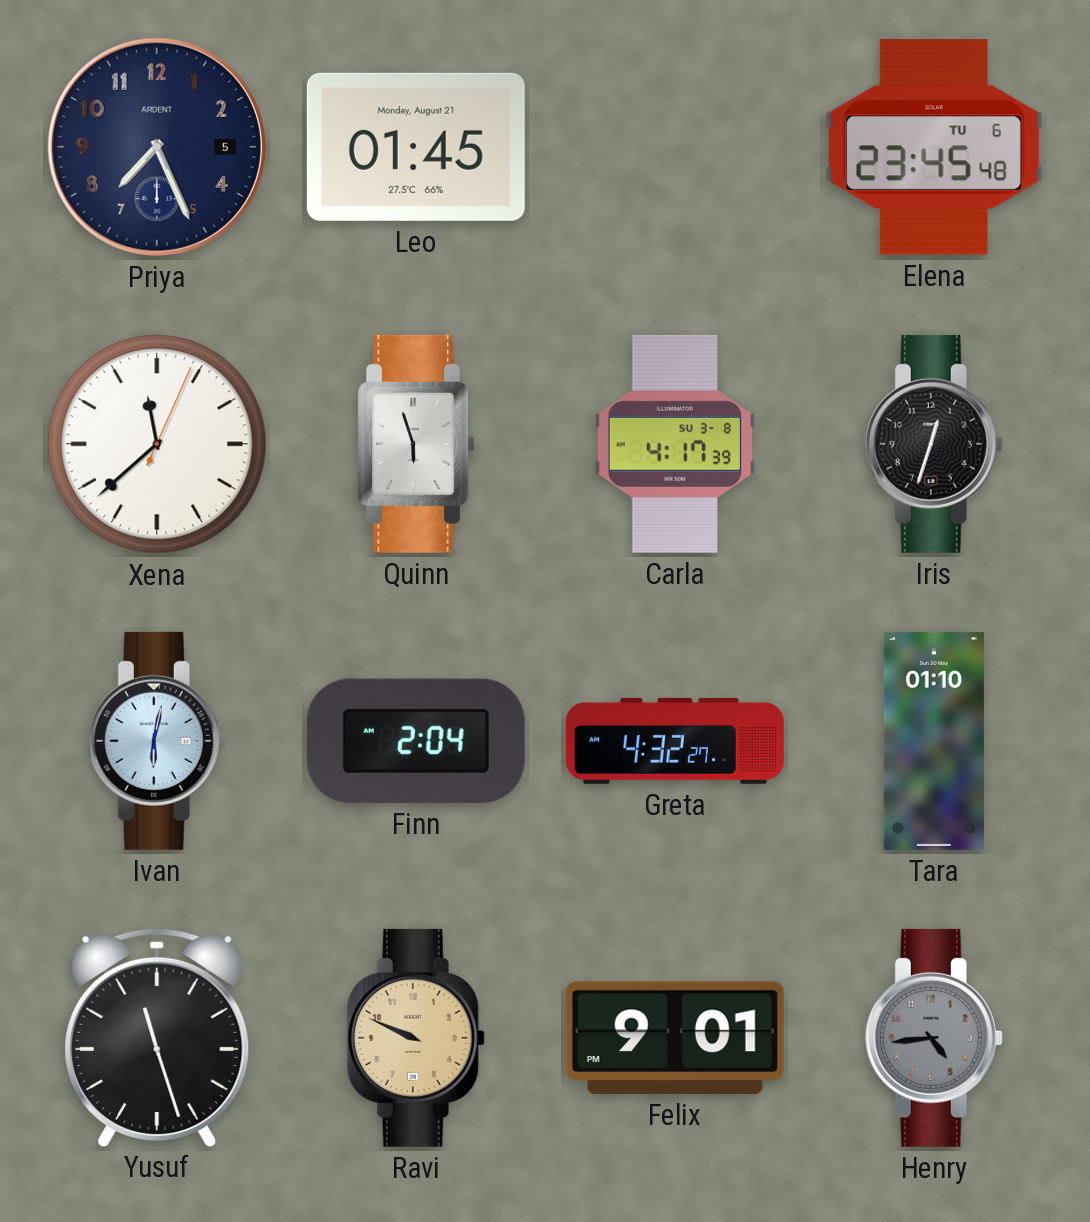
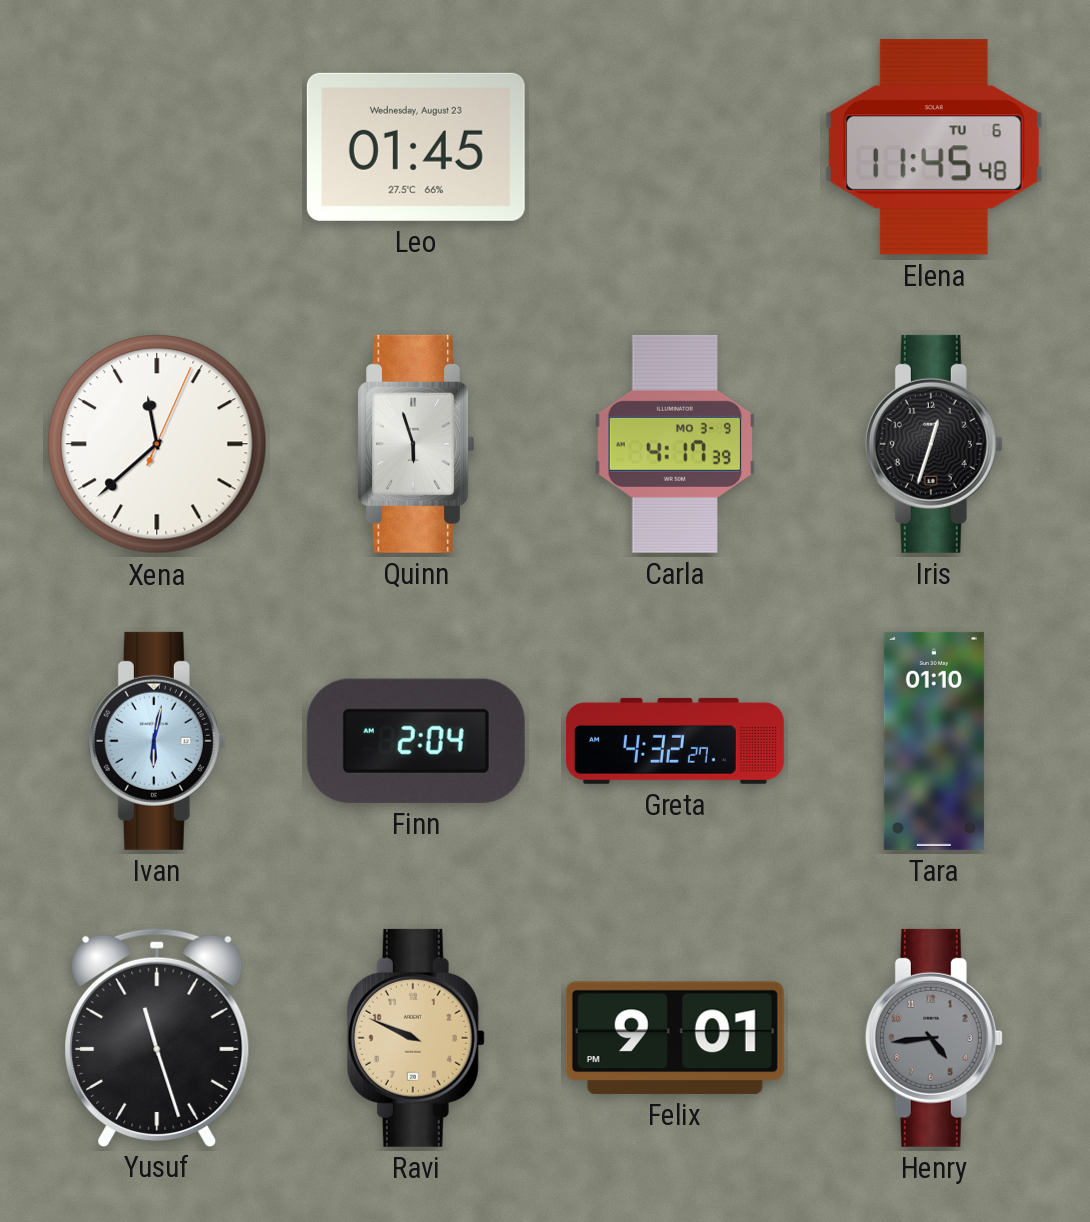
Priya: 7:26 -> none
Leo date: Monday, August 21 -> Wednesday, August 23
Elena: 23:45 -> 11:45
Carla date: SU 3-8 -> MO 3-9
